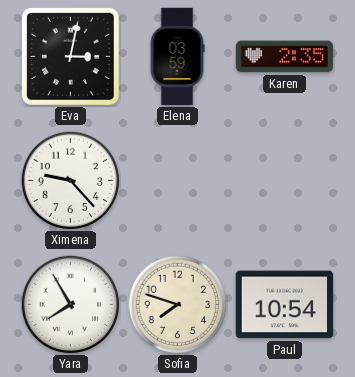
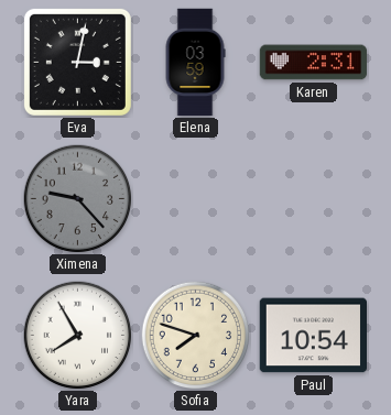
Karen: 2:35 -> 2:31
Ximena dial: white -> grey
